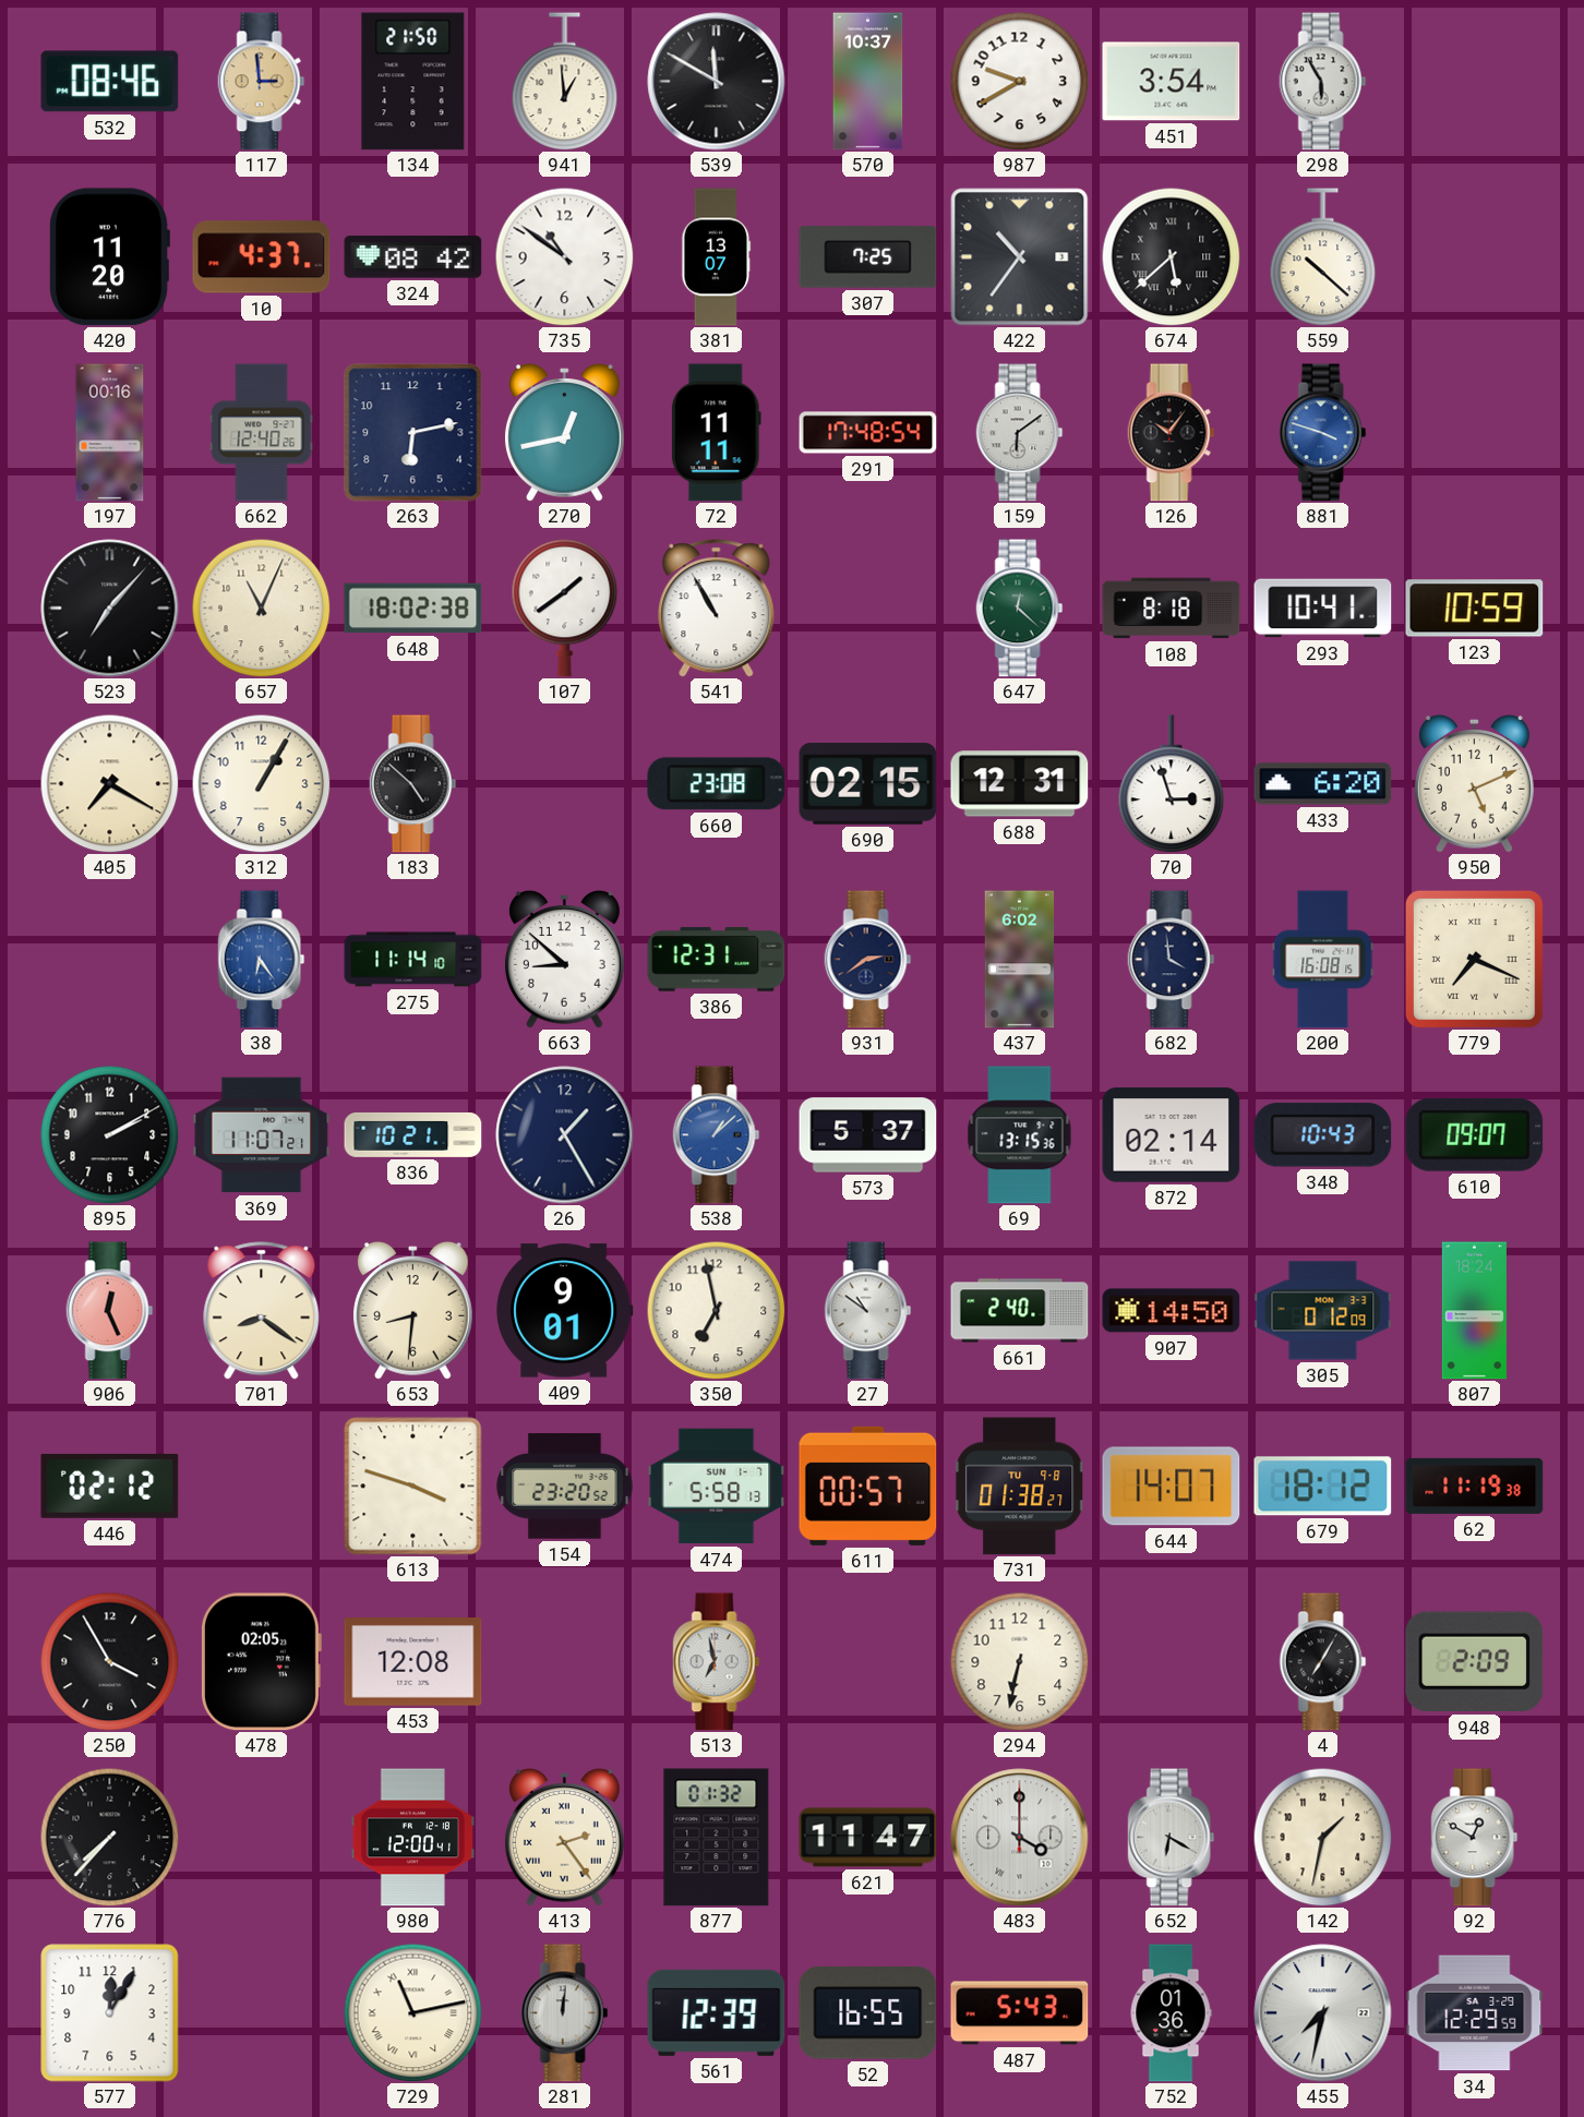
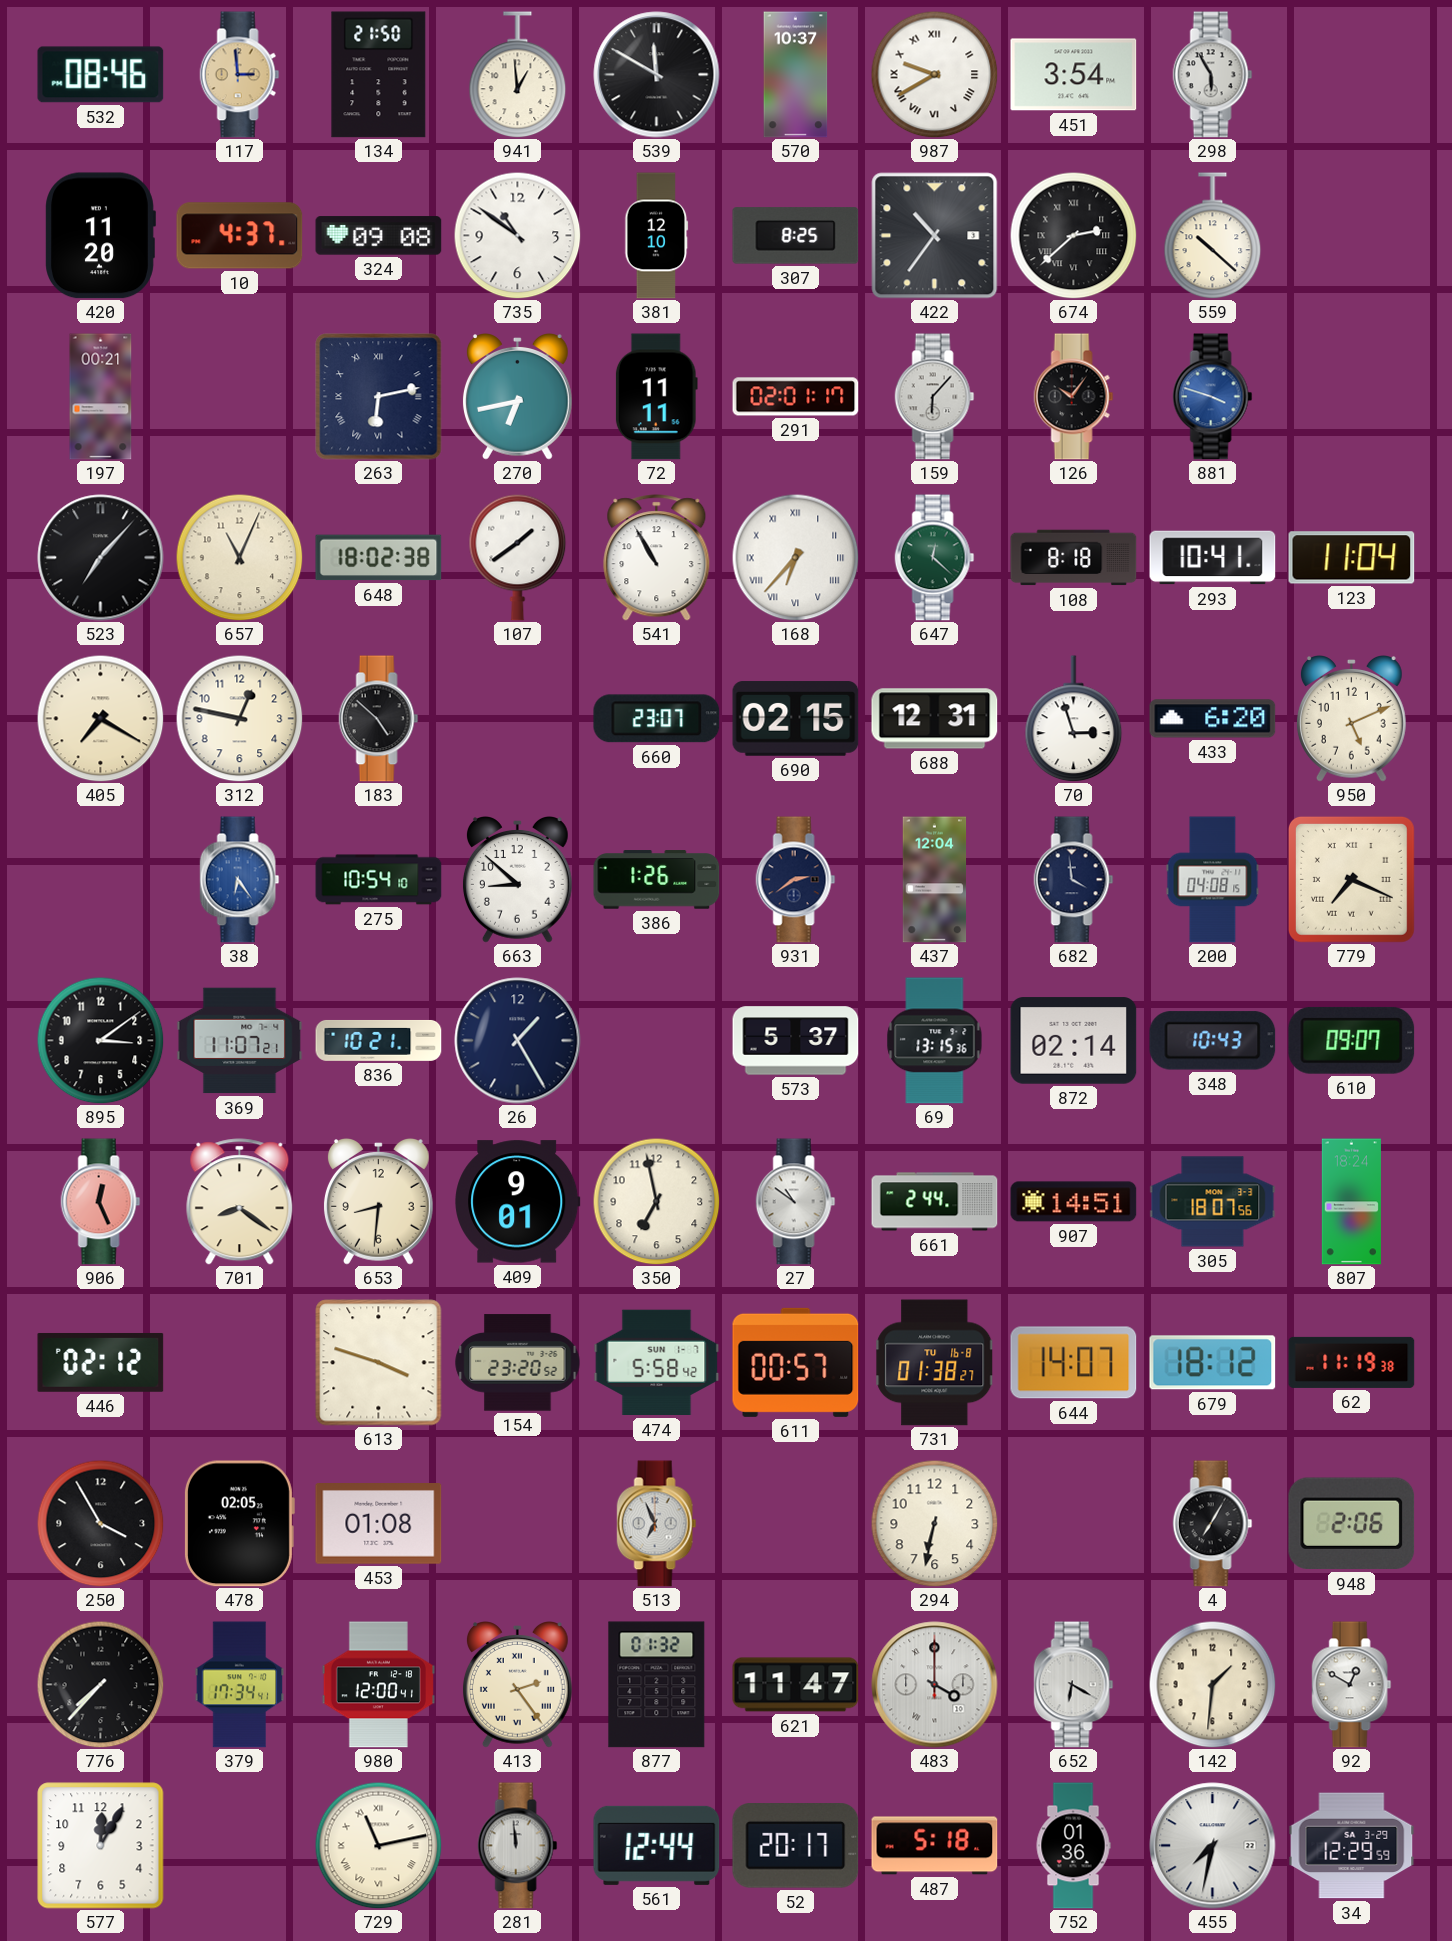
987 numerals: Arabic -> Roman
324: 08:42 -> 09:08
381: 13:07 -> 12:10
307: 7:25 -> 8:25
674: 5:38 -> 2:38
197: 00:16 -> 00:21
662: 12:40 -> none
263 numerals: Arabic -> Roman
270: 12:43 -> 6:43
291: 17:48 -> 02:01
159: 6:09 -> 6:07
168: none -> 6:37
123: 10:59 -> 11:04
312: 1:05 -> 12:47
660: 23:08 -> 23:07
275: 11:14 -> 10:54
386: 12:31 -> 1:26
437: 6:02 -> 12:04
200: 16:08 -> 04:08
895: 2:10 -> 3:09
538: 1:08 -> none
661: 2:40 -> 2:44
907: 14:50 -> 14:51
305: 0:12 -> 18:07
474: 5:58:13 -> 5:58:42
731 date: TU 9-8 -> TU 16-8
453: 12:08 -> 01:08
513: 6:58 -> 6:56
948: 2:09 -> 2:06
379: none -> 17:34
142: 1:32 -> 1:31
281: 12:01 -> 11:59
561: 12:39 -> 12:44
52: 16:55 -> 20:17
487: 5:43 -> 5:18
